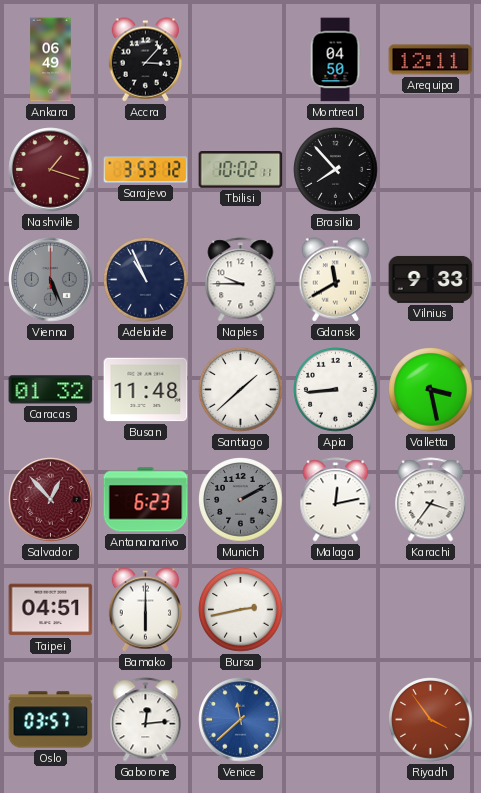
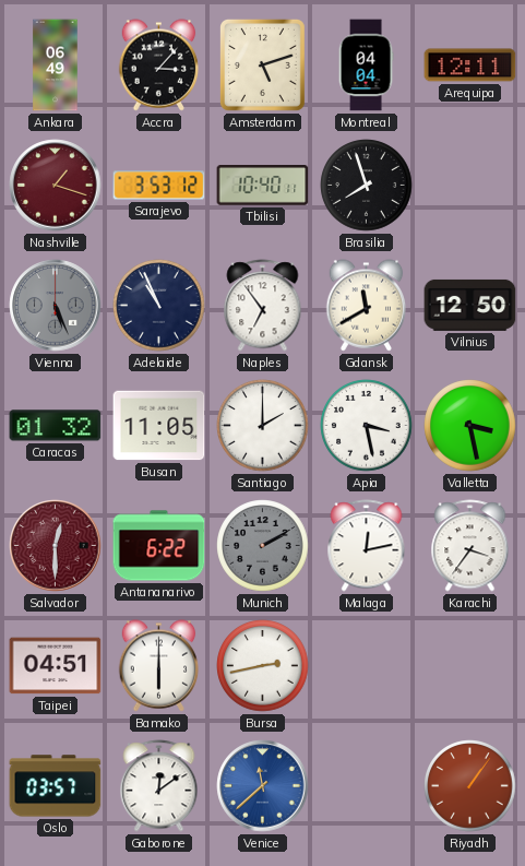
Amsterdam: none -> 5:12
Montreal: 04:50 -> 04:04
Tbilisi: 10:02 -> 10:40
Brasilia: 7:53 -> 7:57
Naples: 9:45 -> 6:54
Vilnius: 9:33 -> 12:50
Busan: 11:48 -> 11:05
Santiago: 1:38 -> 2:00
Apia: 8:44 -> 3:28
Salvador: 12:53 -> 12:30
Antananarivo: 6:23 -> 6:22
Gaborone: 12:14 -> 12:09
Riyadh: 3:54 -> 1:06
